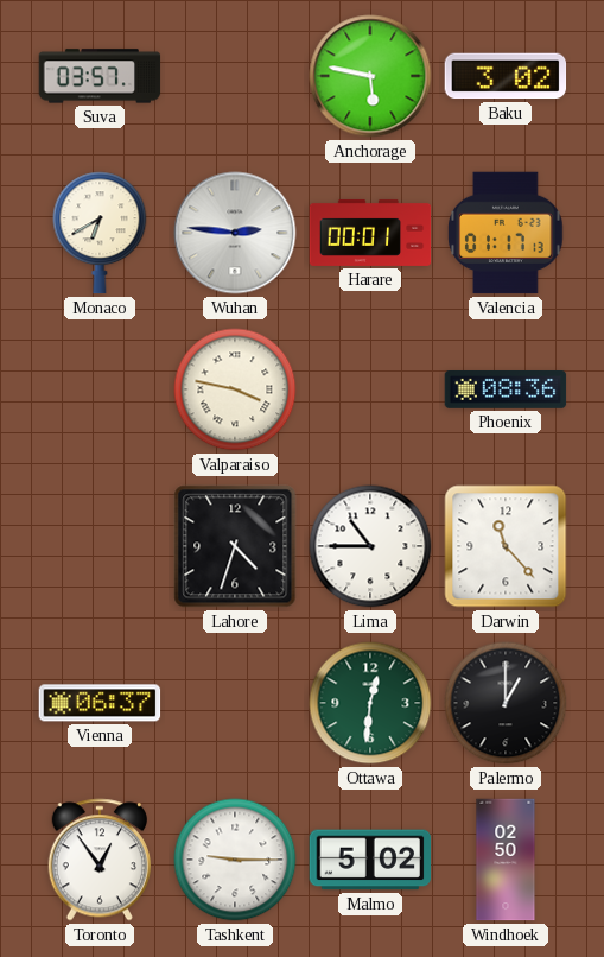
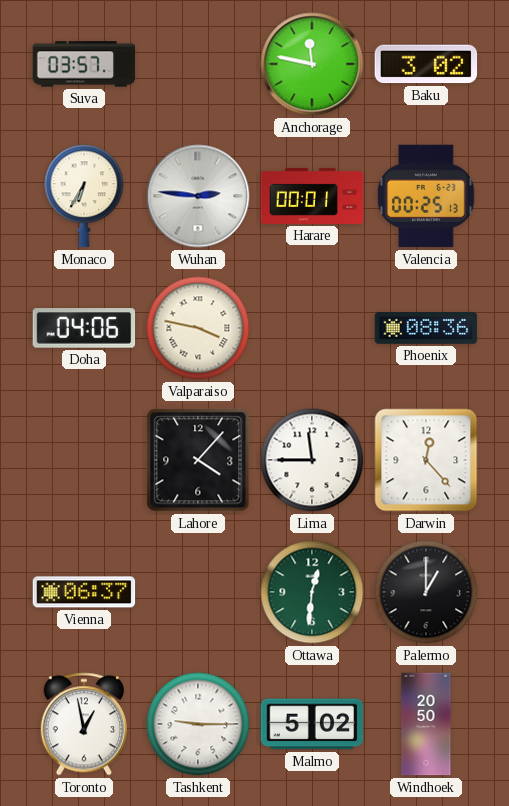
Anchorage: 5:47 -> 11:47
Monaco: 6:40 -> 6:35
Valencia: 01:17 -> 00:25
Doha: none -> 04:06
Lahore: 4:33 -> 4:07
Lima: 10:45 -> 11:45
Darwin: 11:23 -> 12:23
Toronto: 12:54 -> 12:58
Windhoek: 02:50 -> 20:50
